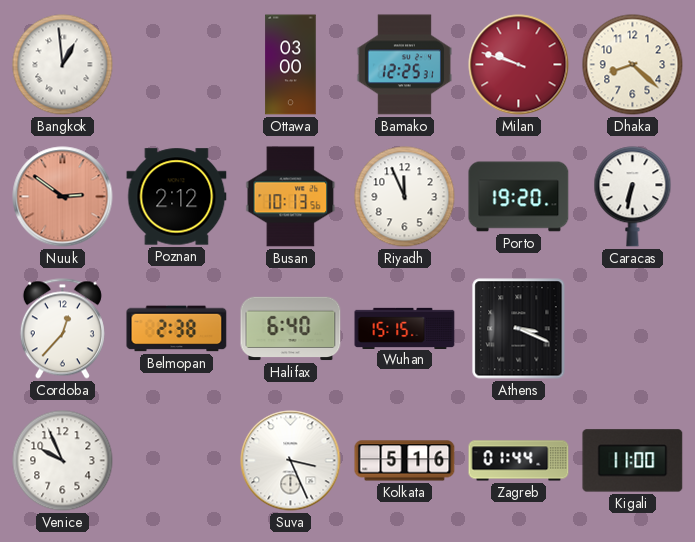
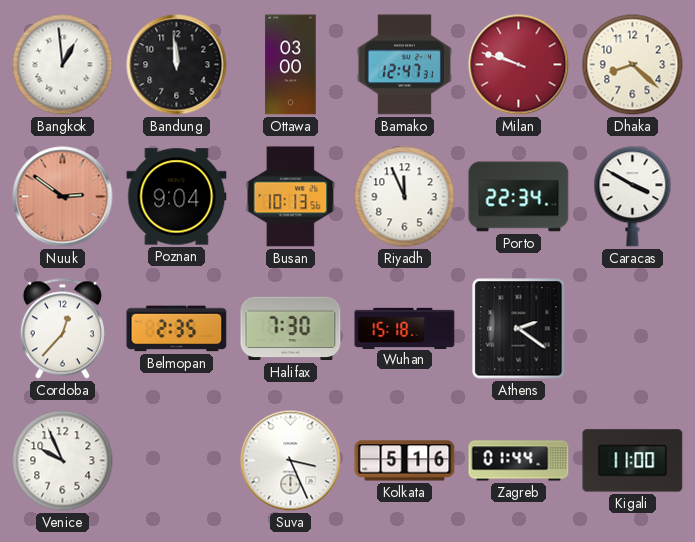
Bandung: none -> 11:59
Bamako: 12:25 -> 12:47
Poznan: 2:12 -> 9:04
Porto: 19:20 -> 22:34
Caracas: 6:32 -> 3:50
Belmopan: 2:38 -> 2:35
Halifax: 6:40 -> 7:30
Wuhan: 15:15 -> 15:18
Athens: 3:19 -> 2:21
